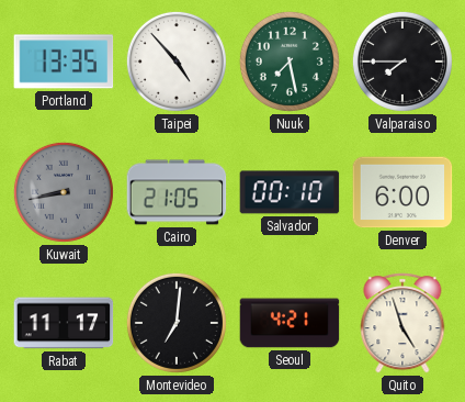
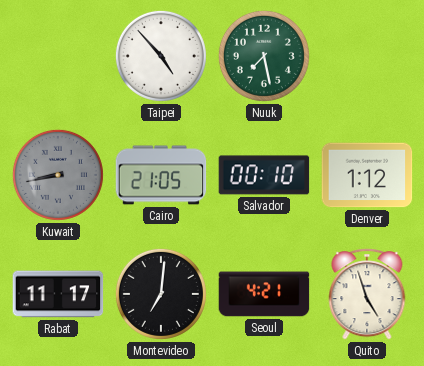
Portland: 13:35 -> none
Valparaiso: 7:45 -> none
Denver: 6:00 -> 1:12
